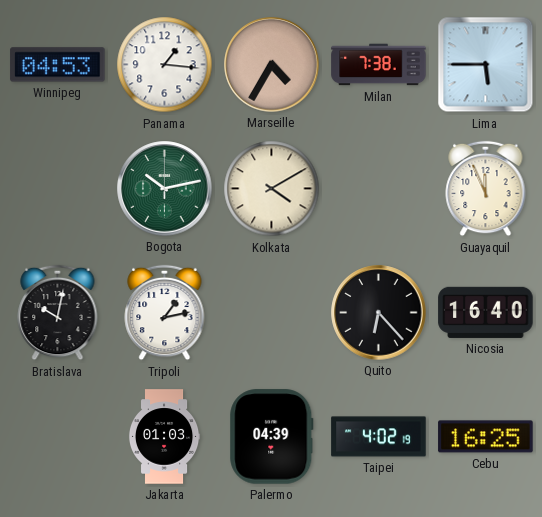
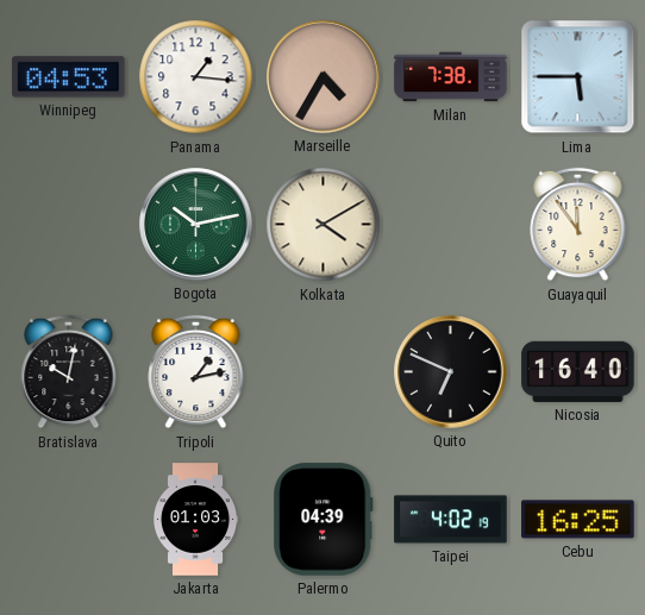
Guayaquil: 11:56 -> 11:54
Quito: 6:23 -> 6:49
